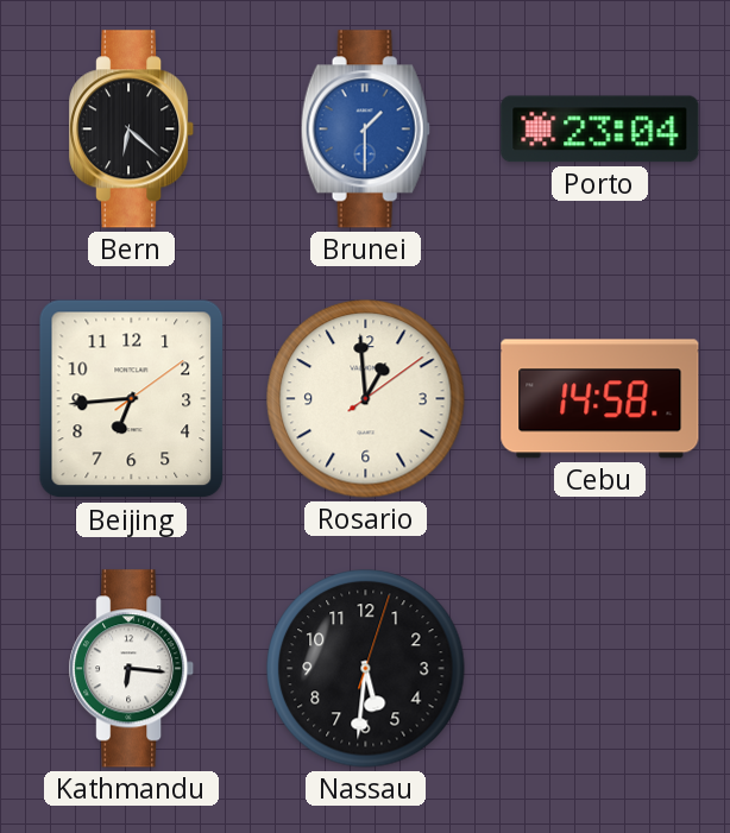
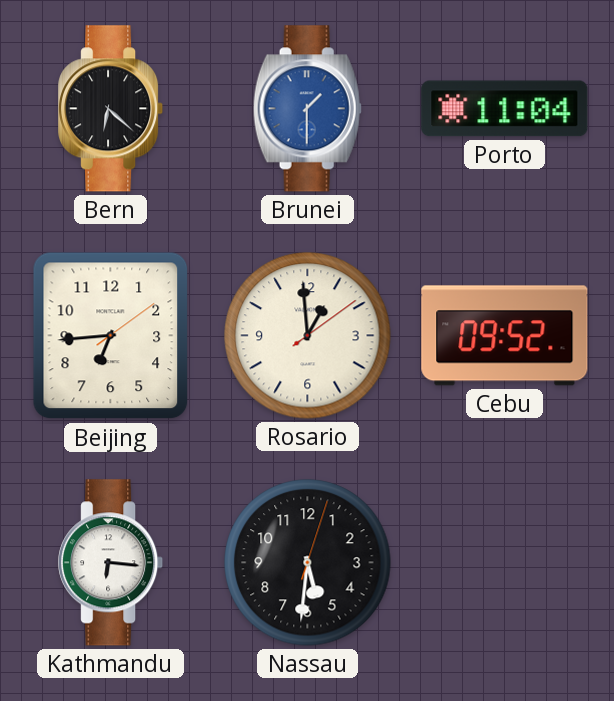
Porto: 23:04 -> 11:04
Cebu: 14:58 -> 09:52
